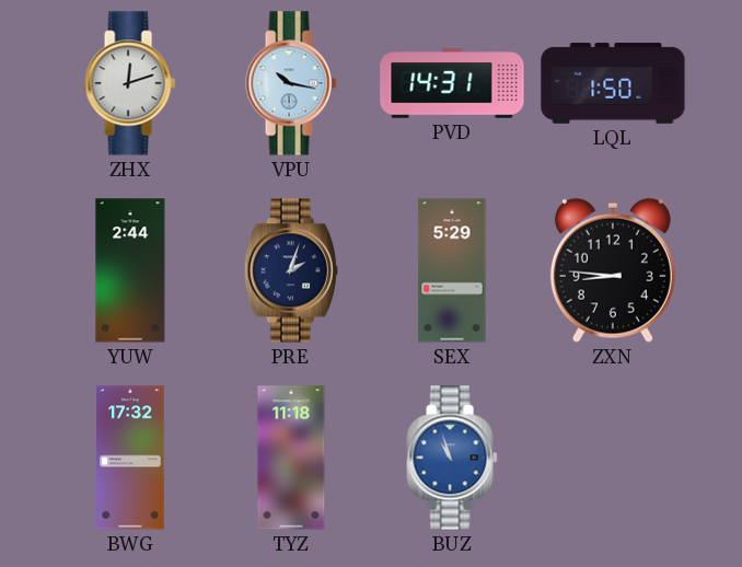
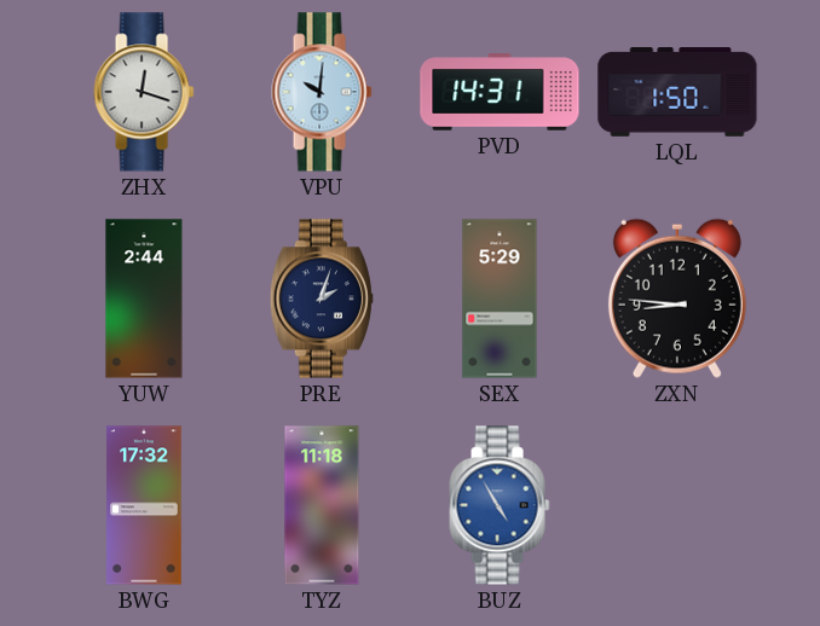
ZHX: 12:12 -> 12:18
VPU: 10:17 -> 10:01
BUZ: 10:57 -> 4:55
